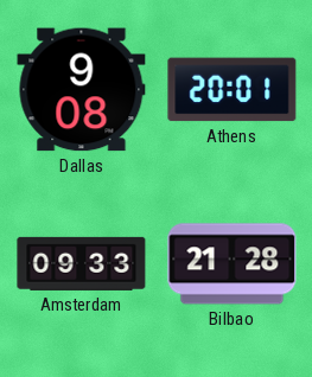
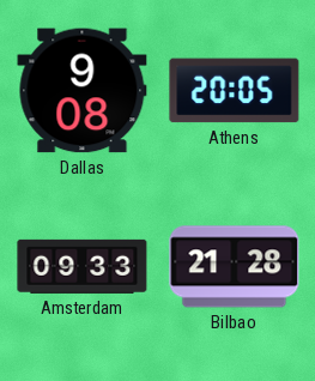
Athens: 20:01 -> 20:05
